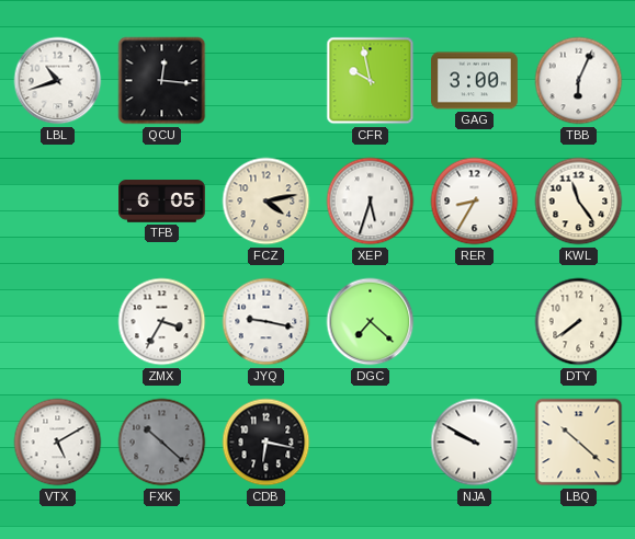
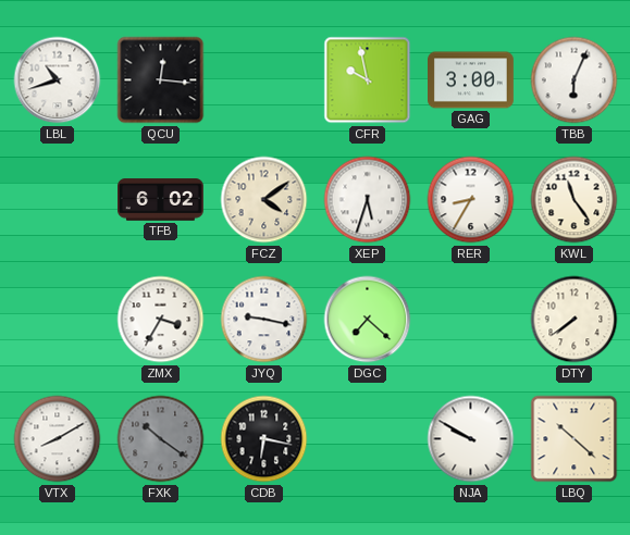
TFB: 6:05 -> 6:02
FCZ: 4:13 -> 4:09
VTX: 5:10 -> 8:10
FXK: 10:22 -> 10:21
